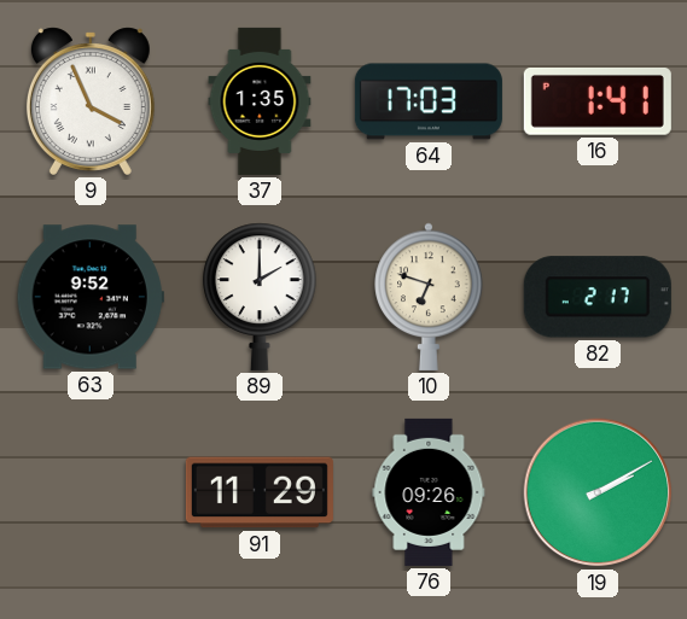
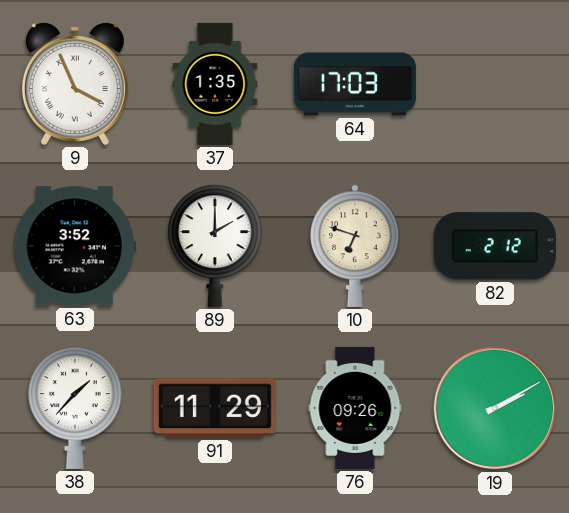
16: 1:41 -> none
63: 9:52 -> 3:52
82: 2:17 -> 2:12
38: none -> 1:37
